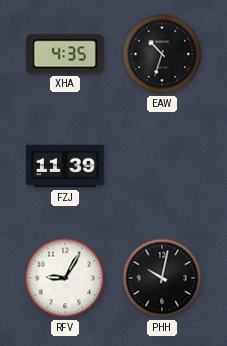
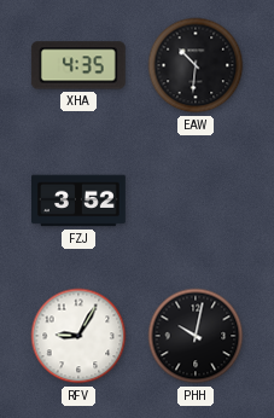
EAW: 10:33 -> 10:31
FZJ: 11:39 -> 3:52
